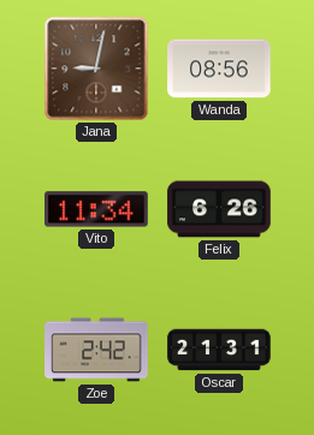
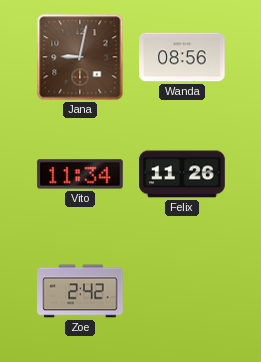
Felix: 6:26 -> 11:26
Oscar: 21:31 -> none
